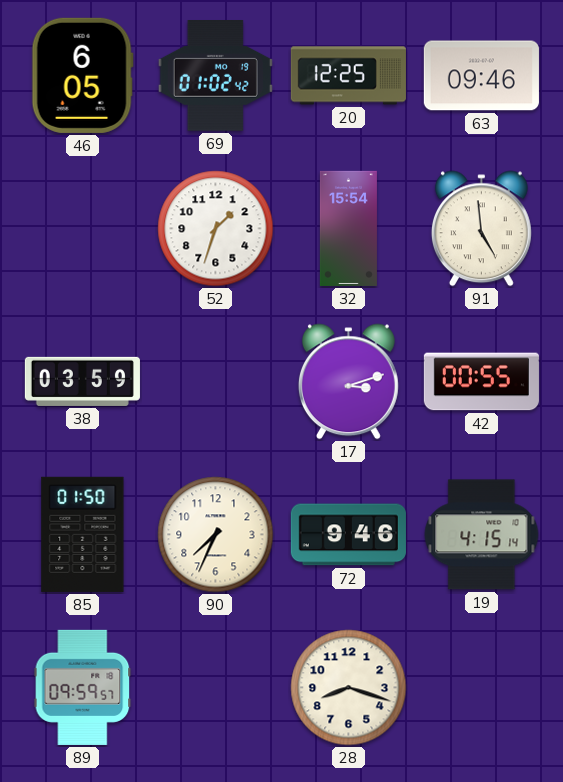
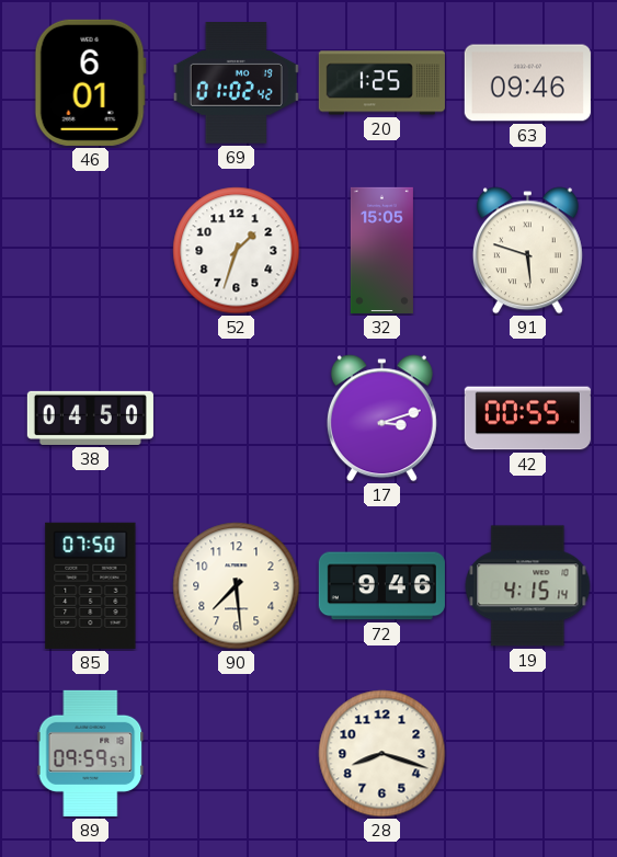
46: 6:05 -> 6:01
20: 12:25 -> 1:25
32: 15:54 -> 15:05
91: 4:59 -> 5:48
38: 03:59 -> 04:50
85: 01:50 -> 07:50
90: 7:34 -> 7:29
